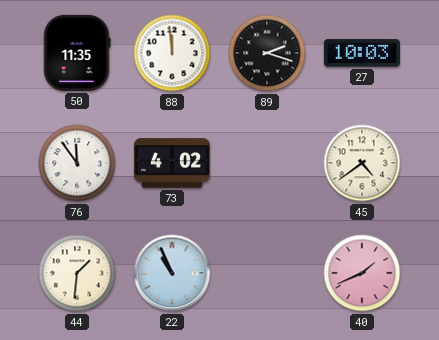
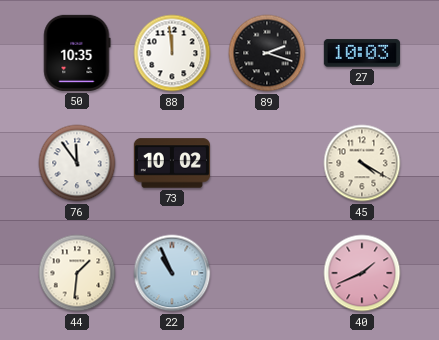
50: 11:35 -> 10:35
73: 4:02 -> 10:02
45: 4:39 -> 4:20
